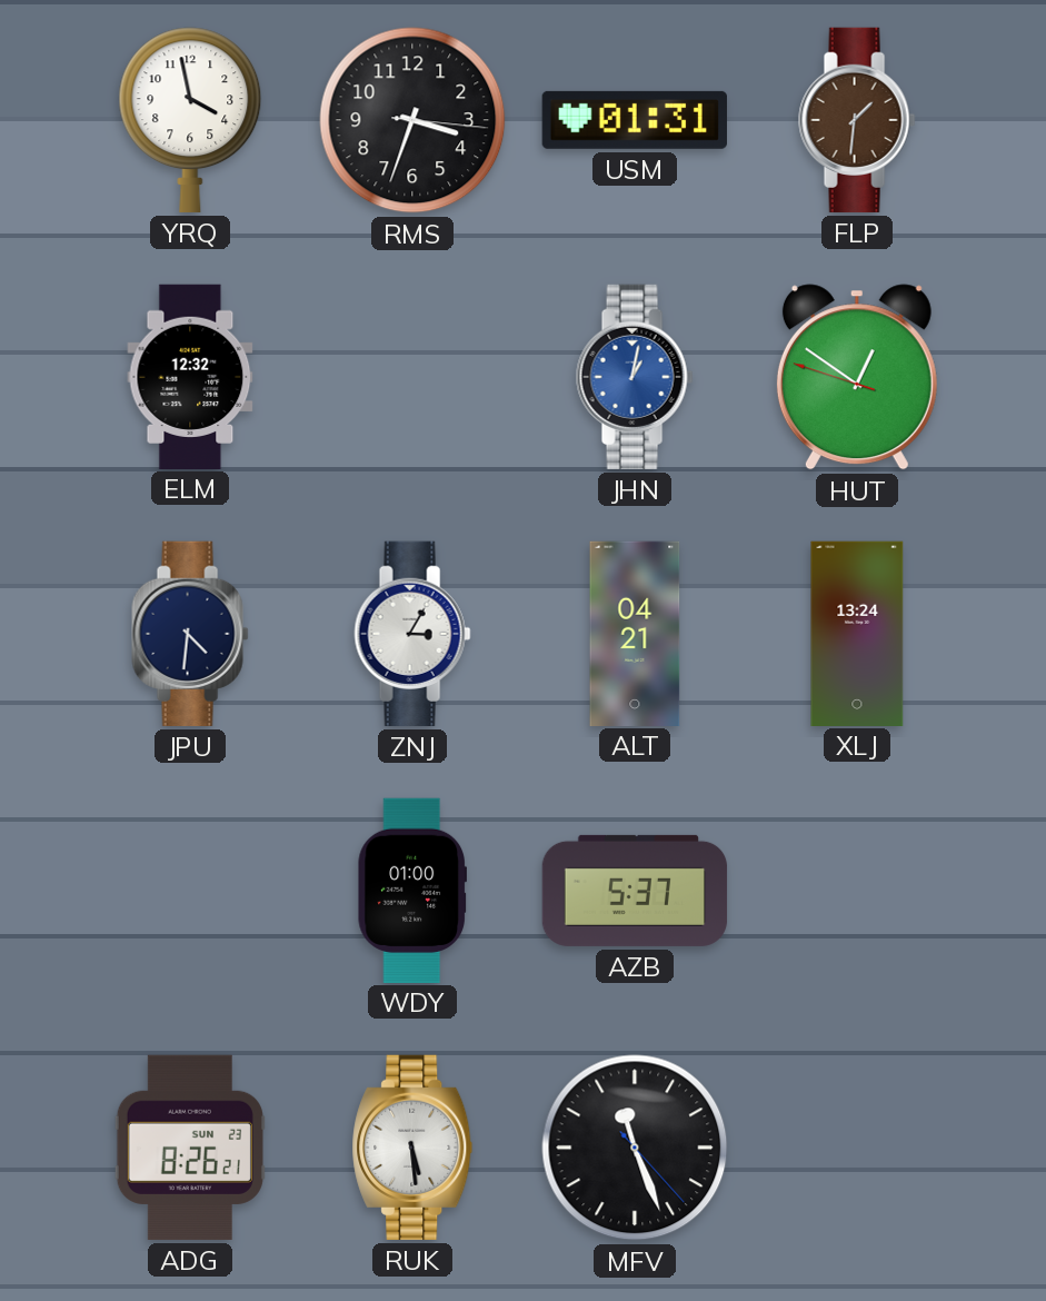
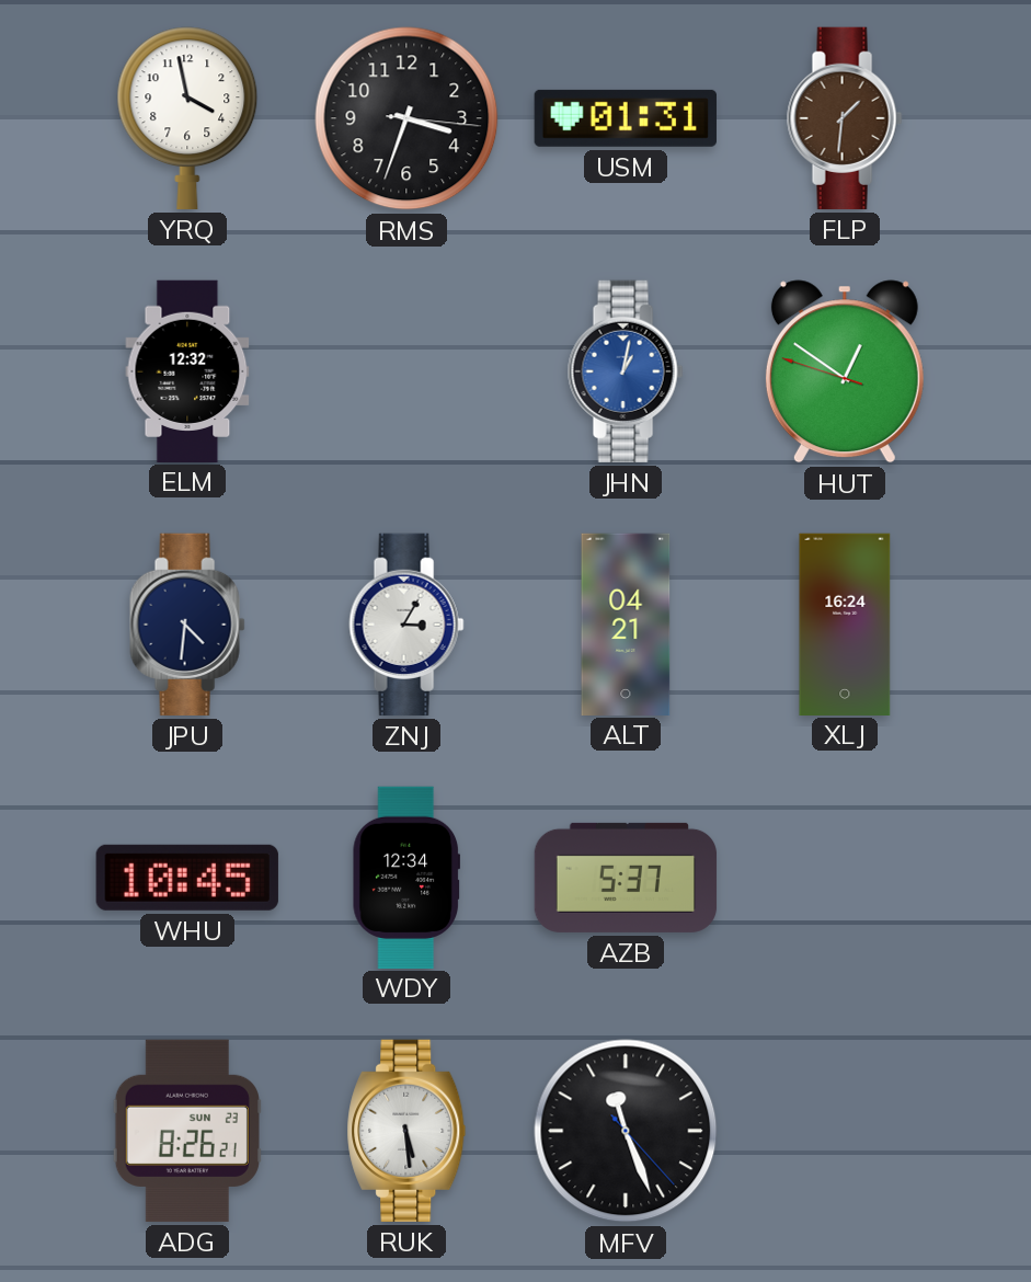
XLJ: 13:24 -> 16:24
WHU: none -> 10:45
WDY: 01:00 -> 12:34
